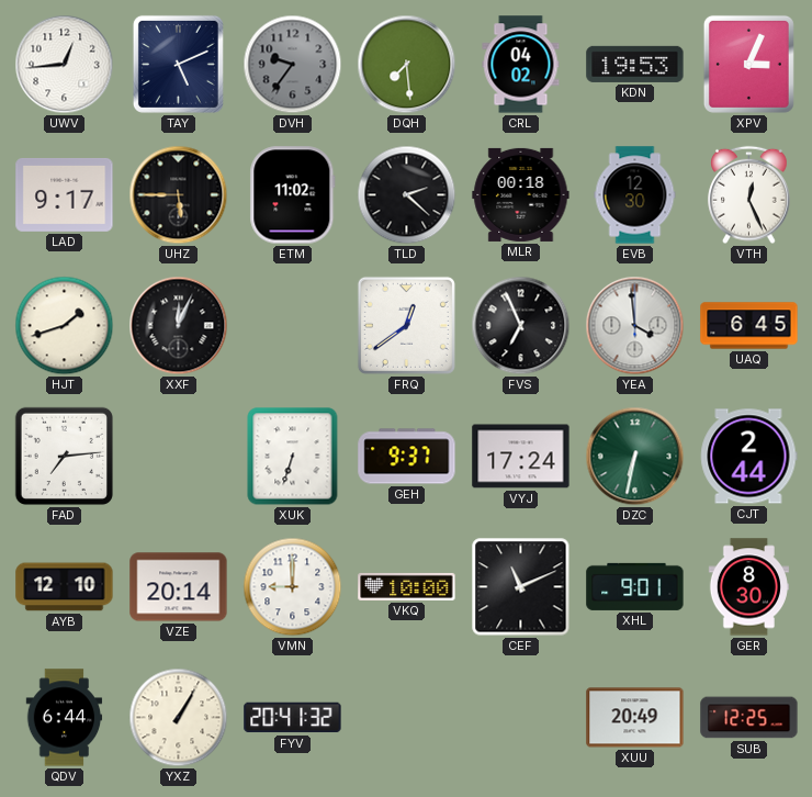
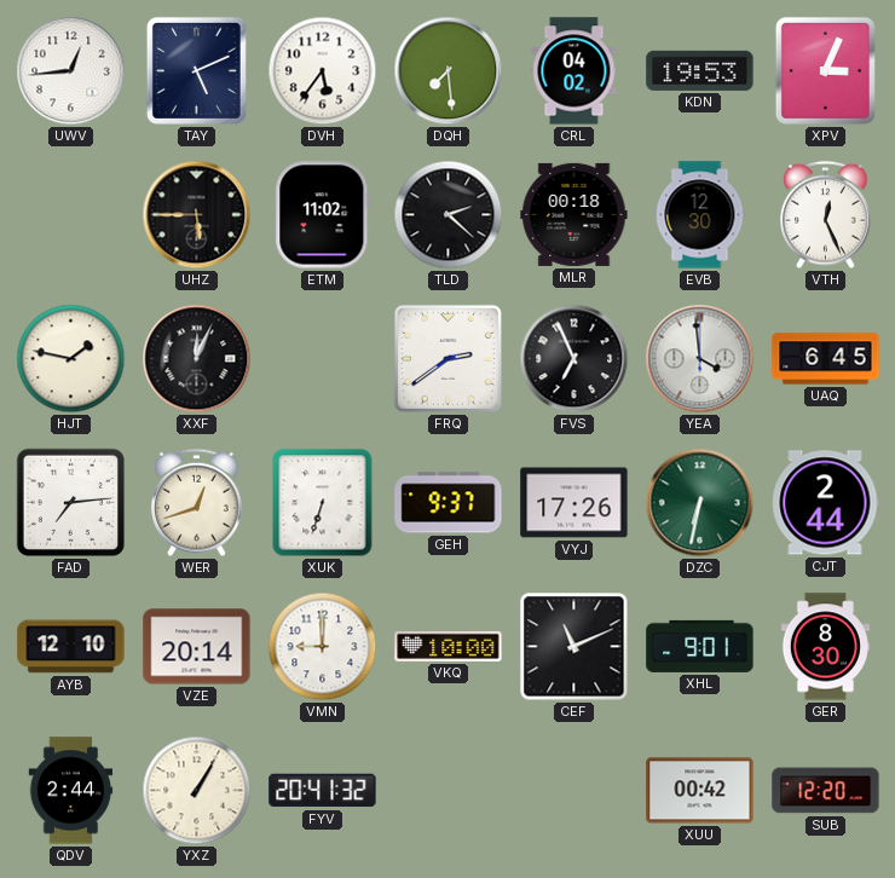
DVH: 9:36 -> 5:36
DVH dial: grey -> white
LAD: 9:17 -> none
HJT: 1:42 -> 1:47
FRQ: 12:39 -> 2:39
WER: none -> 12:42
VYJ: 17:24 -> 17:26
QDV: 6:44 -> 2:44
XUU: 20:49 -> 00:42
SUB: 12:25 -> 12:20
